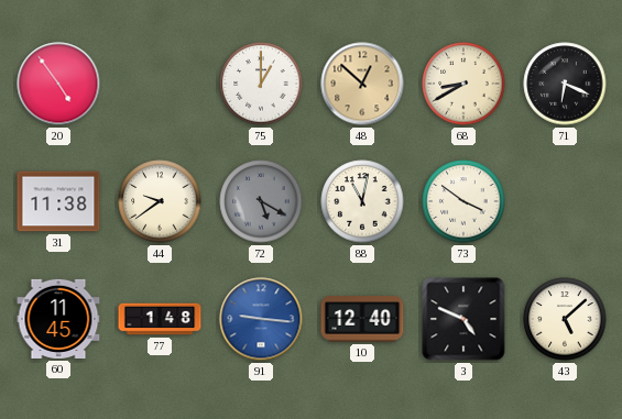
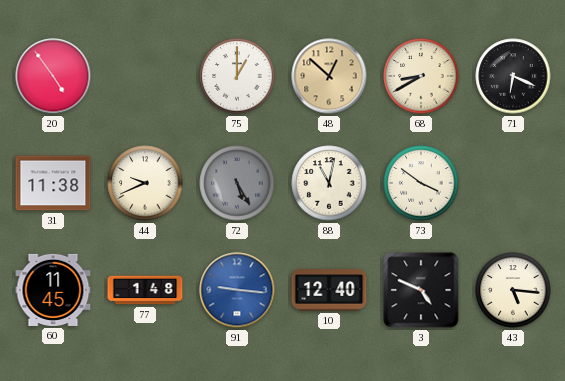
44: 9:39 -> 9:41
72: 5:20 -> 5:25
43: 5:08 -> 5:16
